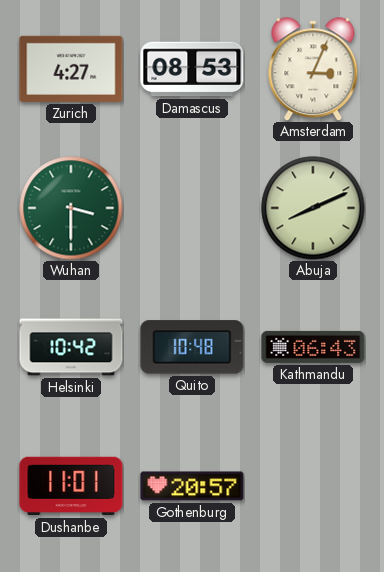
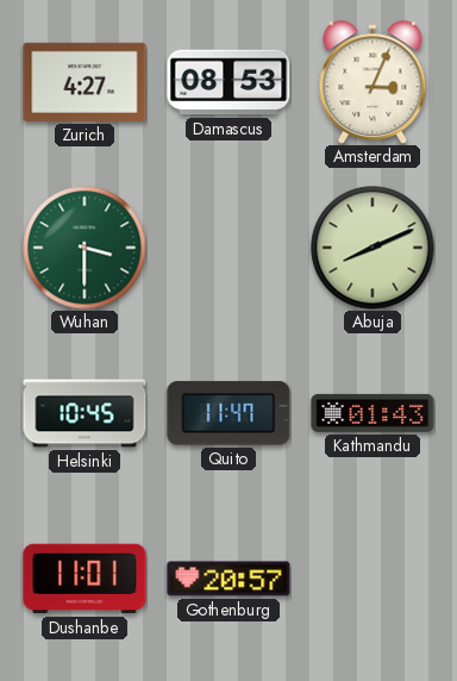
Helsinki: 10:42 -> 10:45
Quito: 10:48 -> 11:47
Kathmandu: 06:43 -> 01:43
